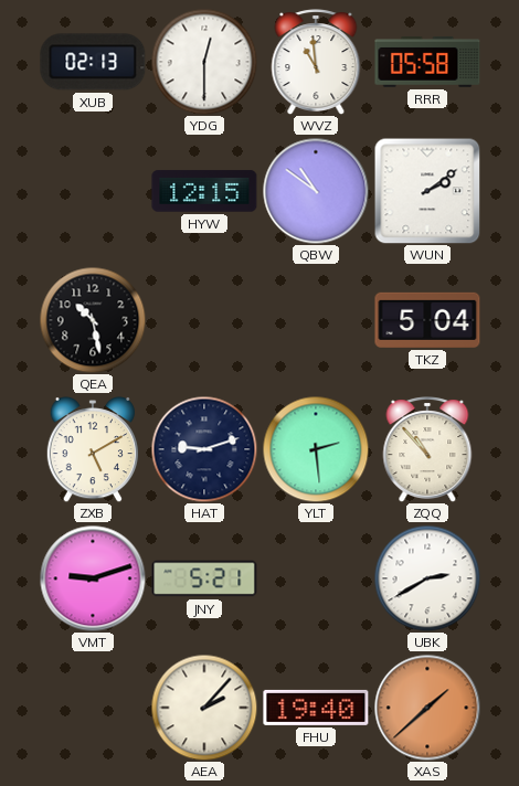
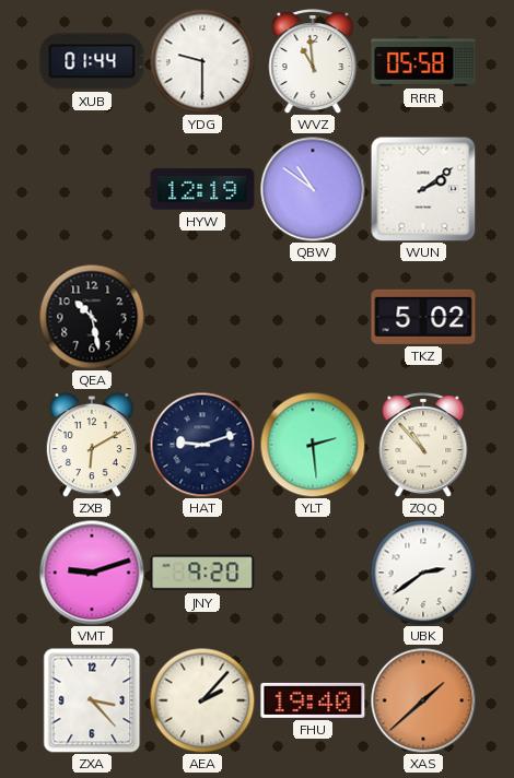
XUB: 02:13 -> 01:44
YDG: 12:30 -> 9:30
HYW: 12:15 -> 12:19
TKZ: 5:04 -> 5:02
ZXB: 5:10 -> 6:10
JNY: 5:21 -> 9:20
UBK: 2:40 -> 2:39
ZXA: none -> 3:23
